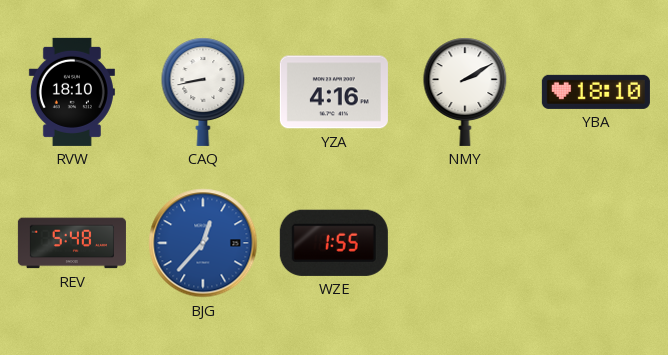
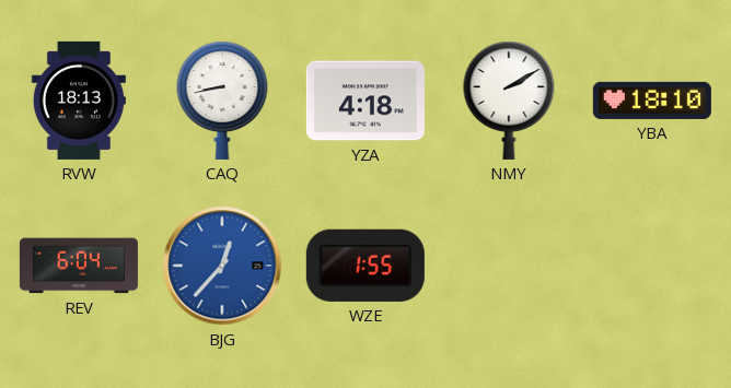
RVW: 18:10 -> 18:13
YZA: 4:16 -> 4:18
REV: 5:48 -> 6:04
